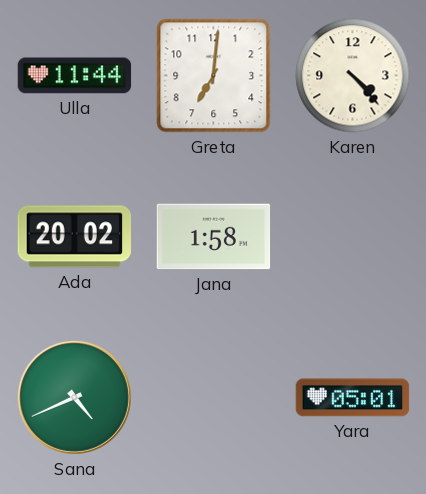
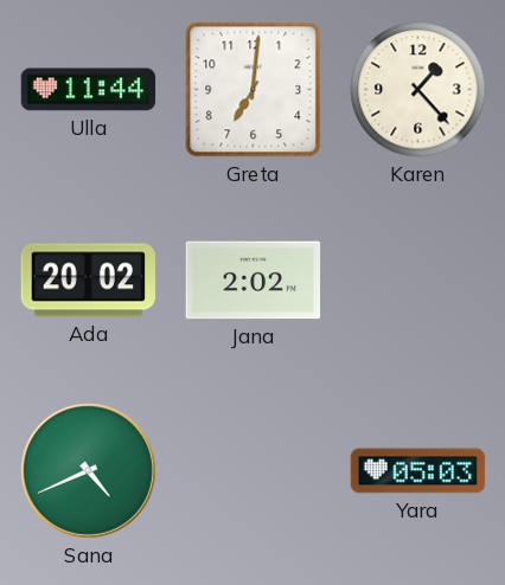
Karen: 4:23 -> 1:23
Jana: 1:58 -> 2:02
Yara: 05:01 -> 05:03
